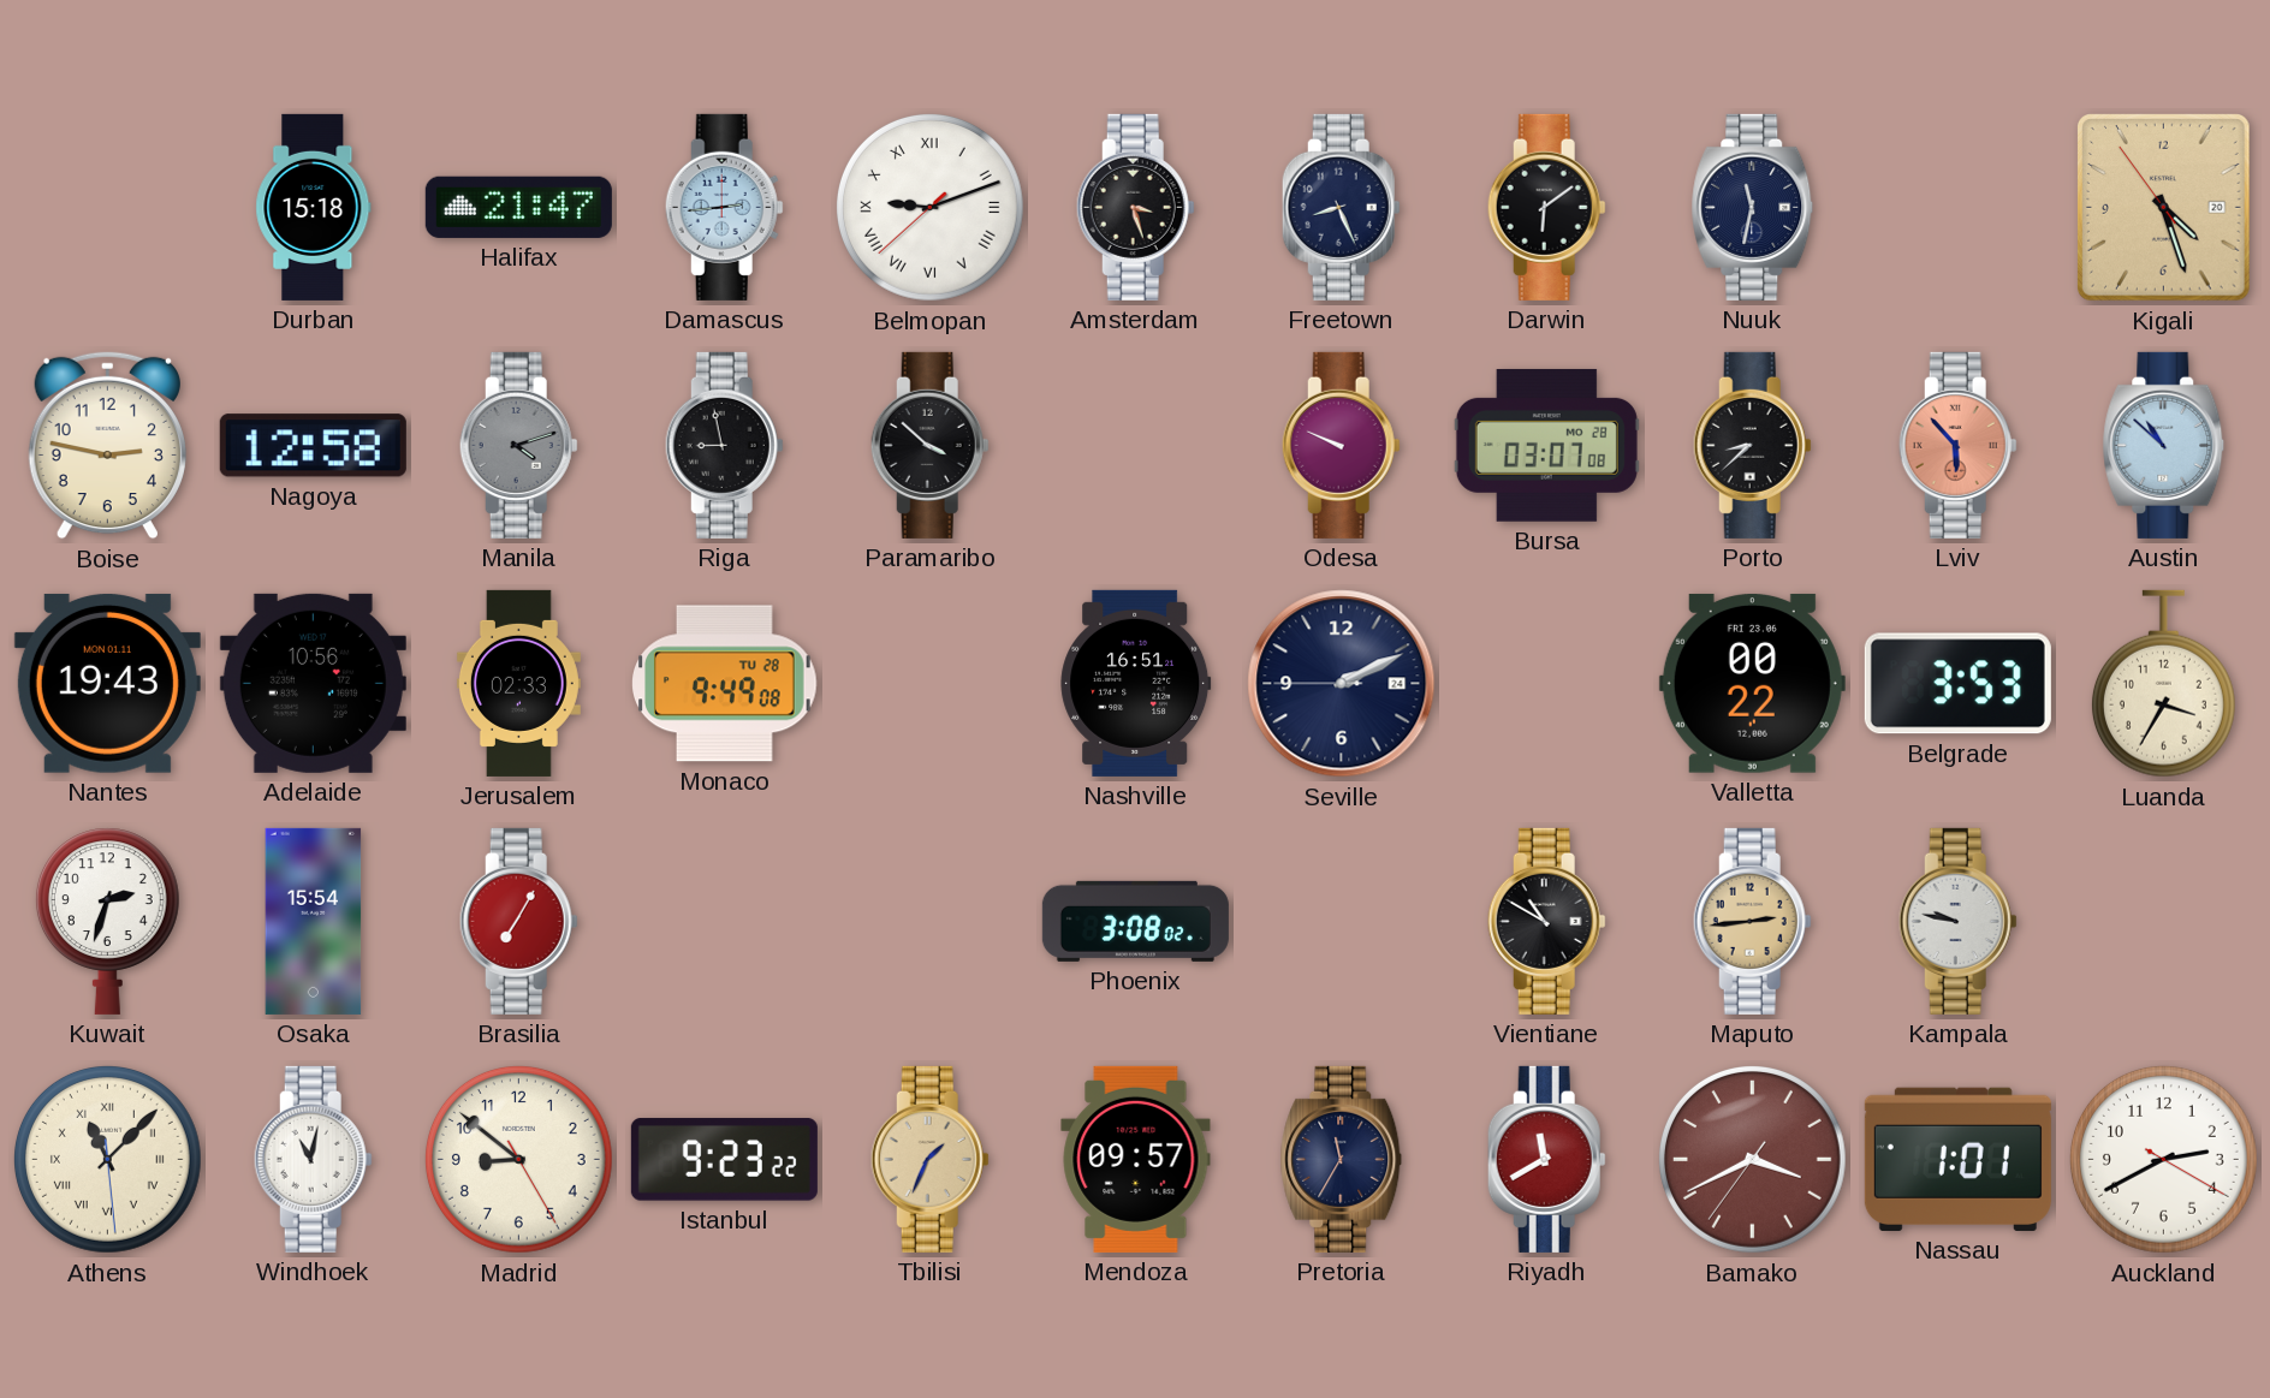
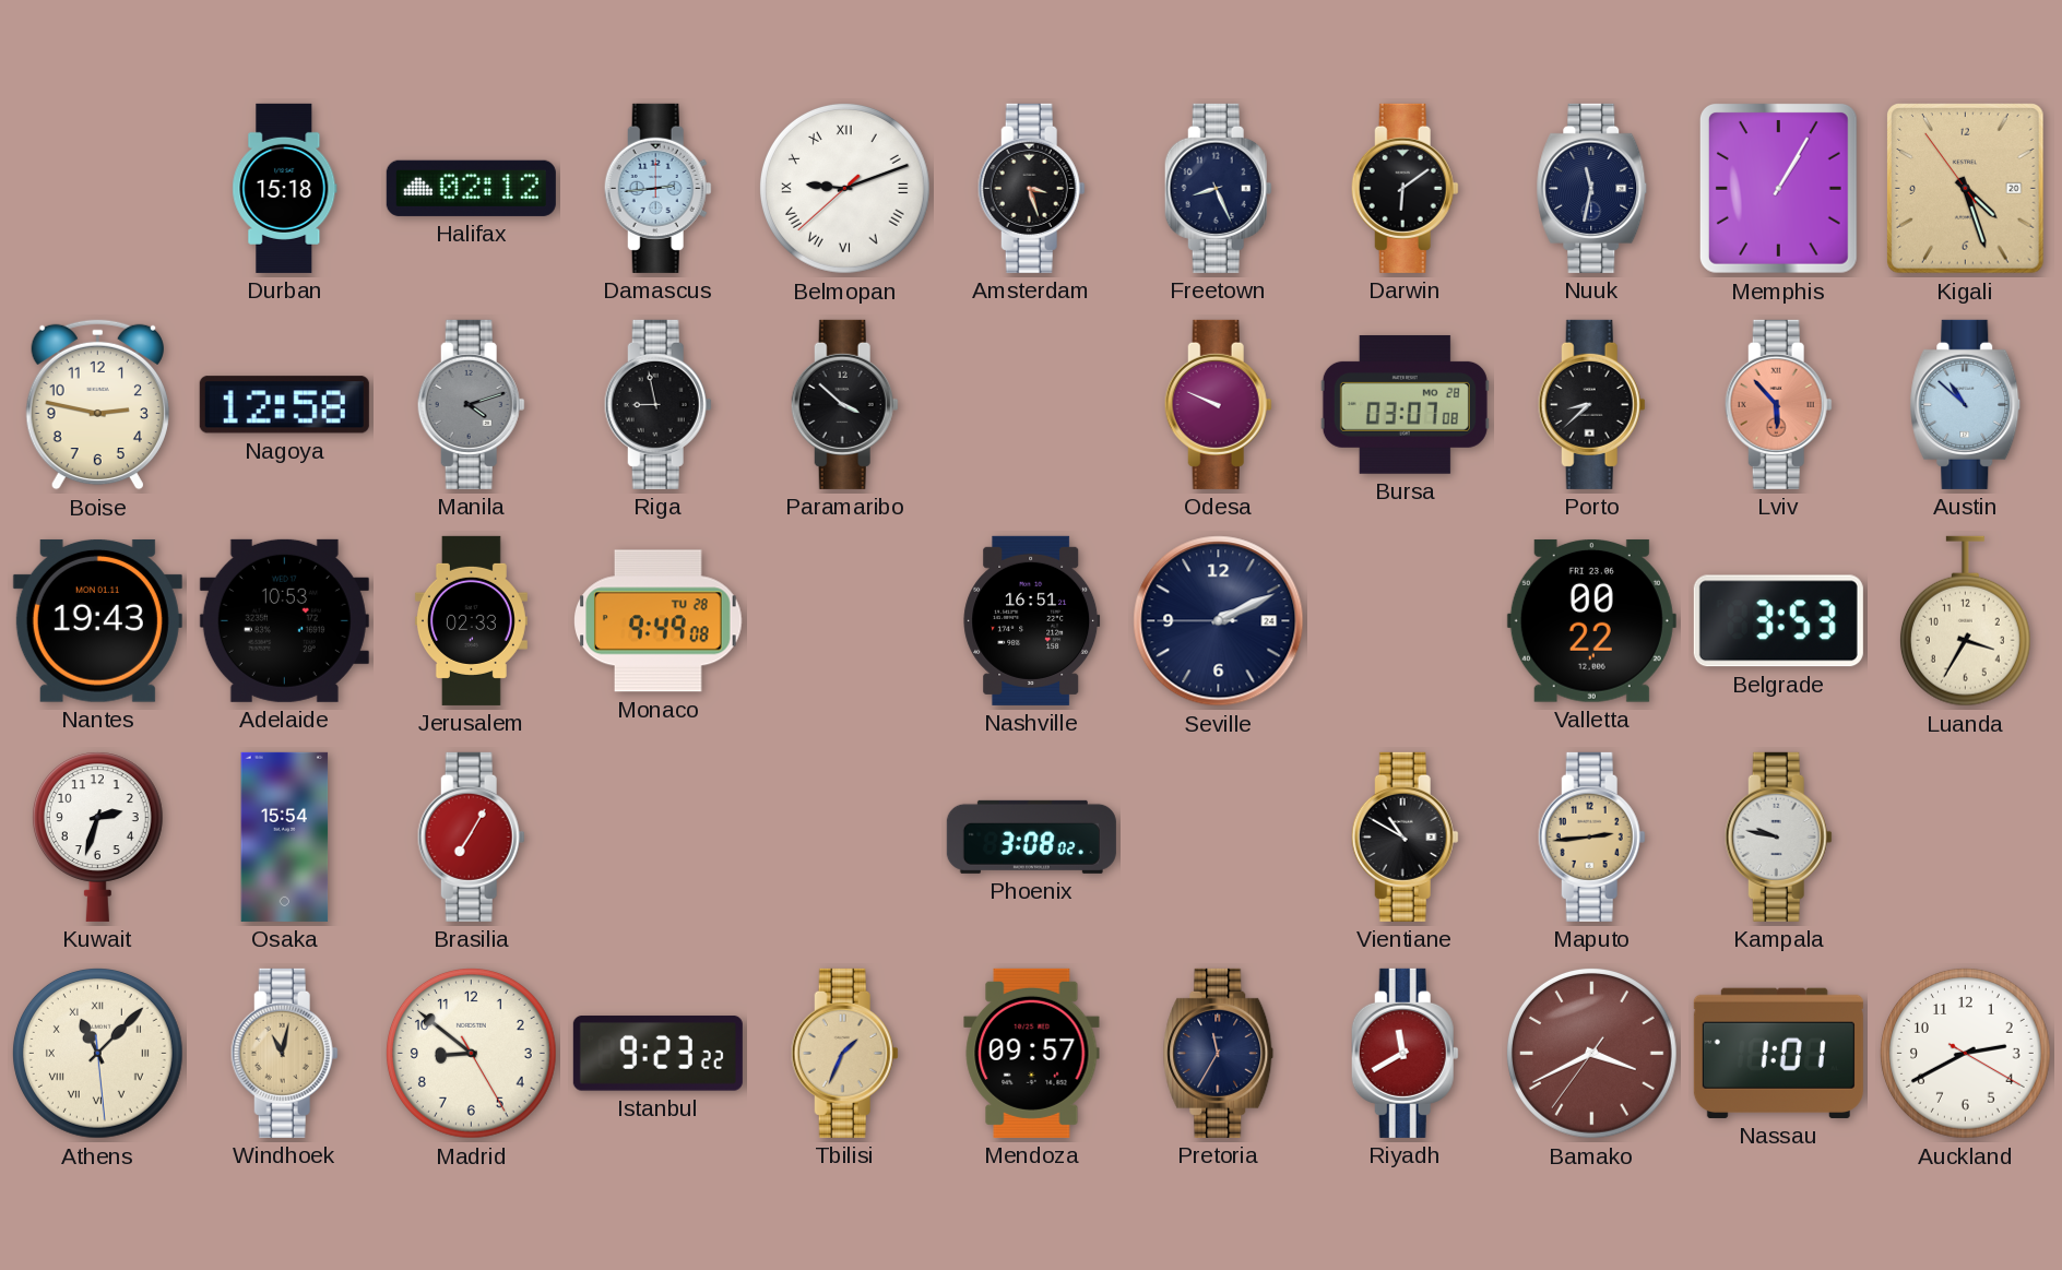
Halifax: 21:47 -> 02:12
Memphis: none -> 1:05
Adelaide: 10:56 -> 10:53
Windhoek dial: white -> champagne
